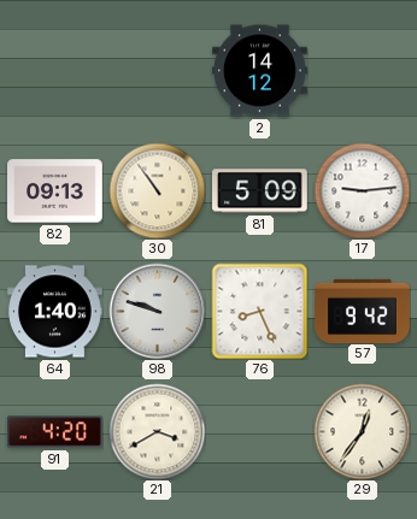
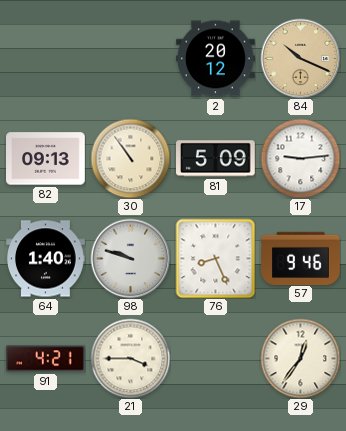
2: 14:12 -> 20:12
84: none -> 10:19
57: 9:42 -> 9:46
91: 4:20 -> 4:21
21: 3:40 -> 3:45
